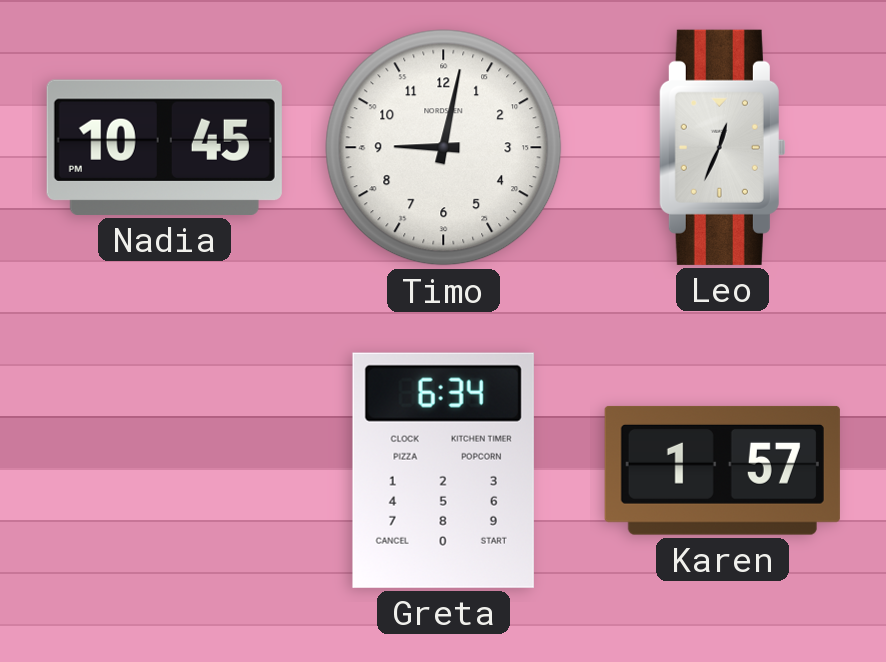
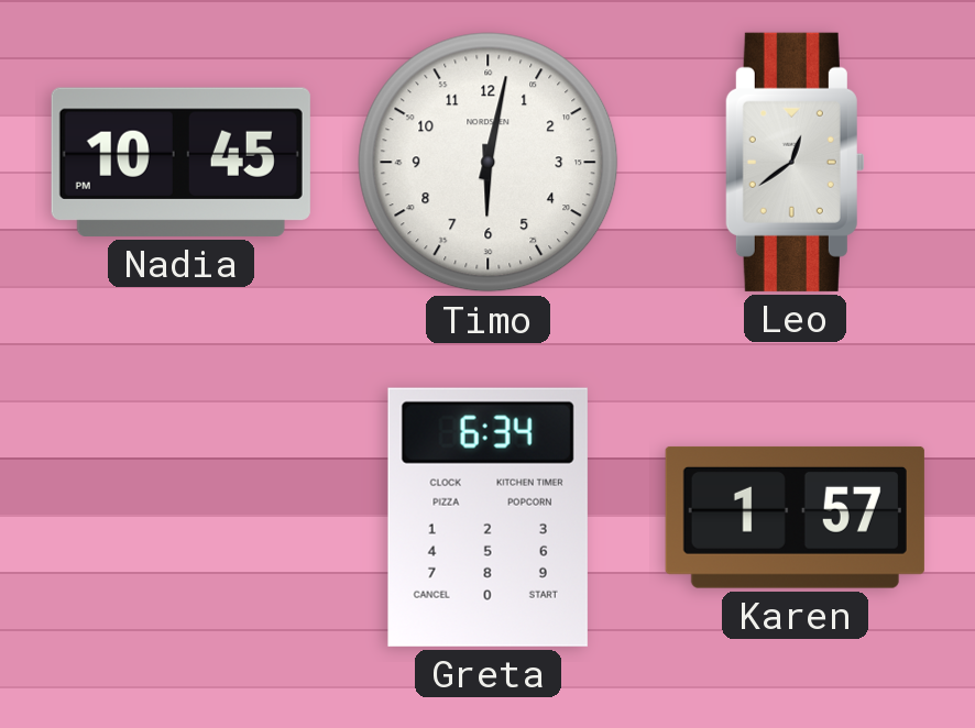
Timo: 9:02 -> 6:02
Leo: 12:34 -> 12:39
